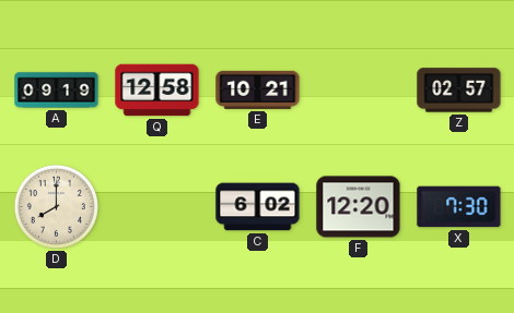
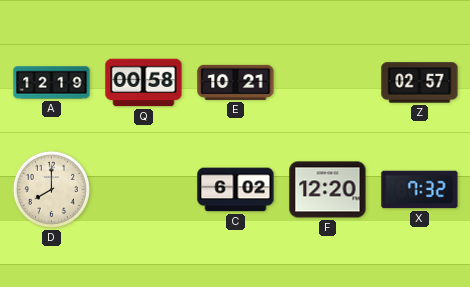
A: 09:19 -> 12:19
Q: 12:58 -> 00:58
X: 7:30 -> 7:32
